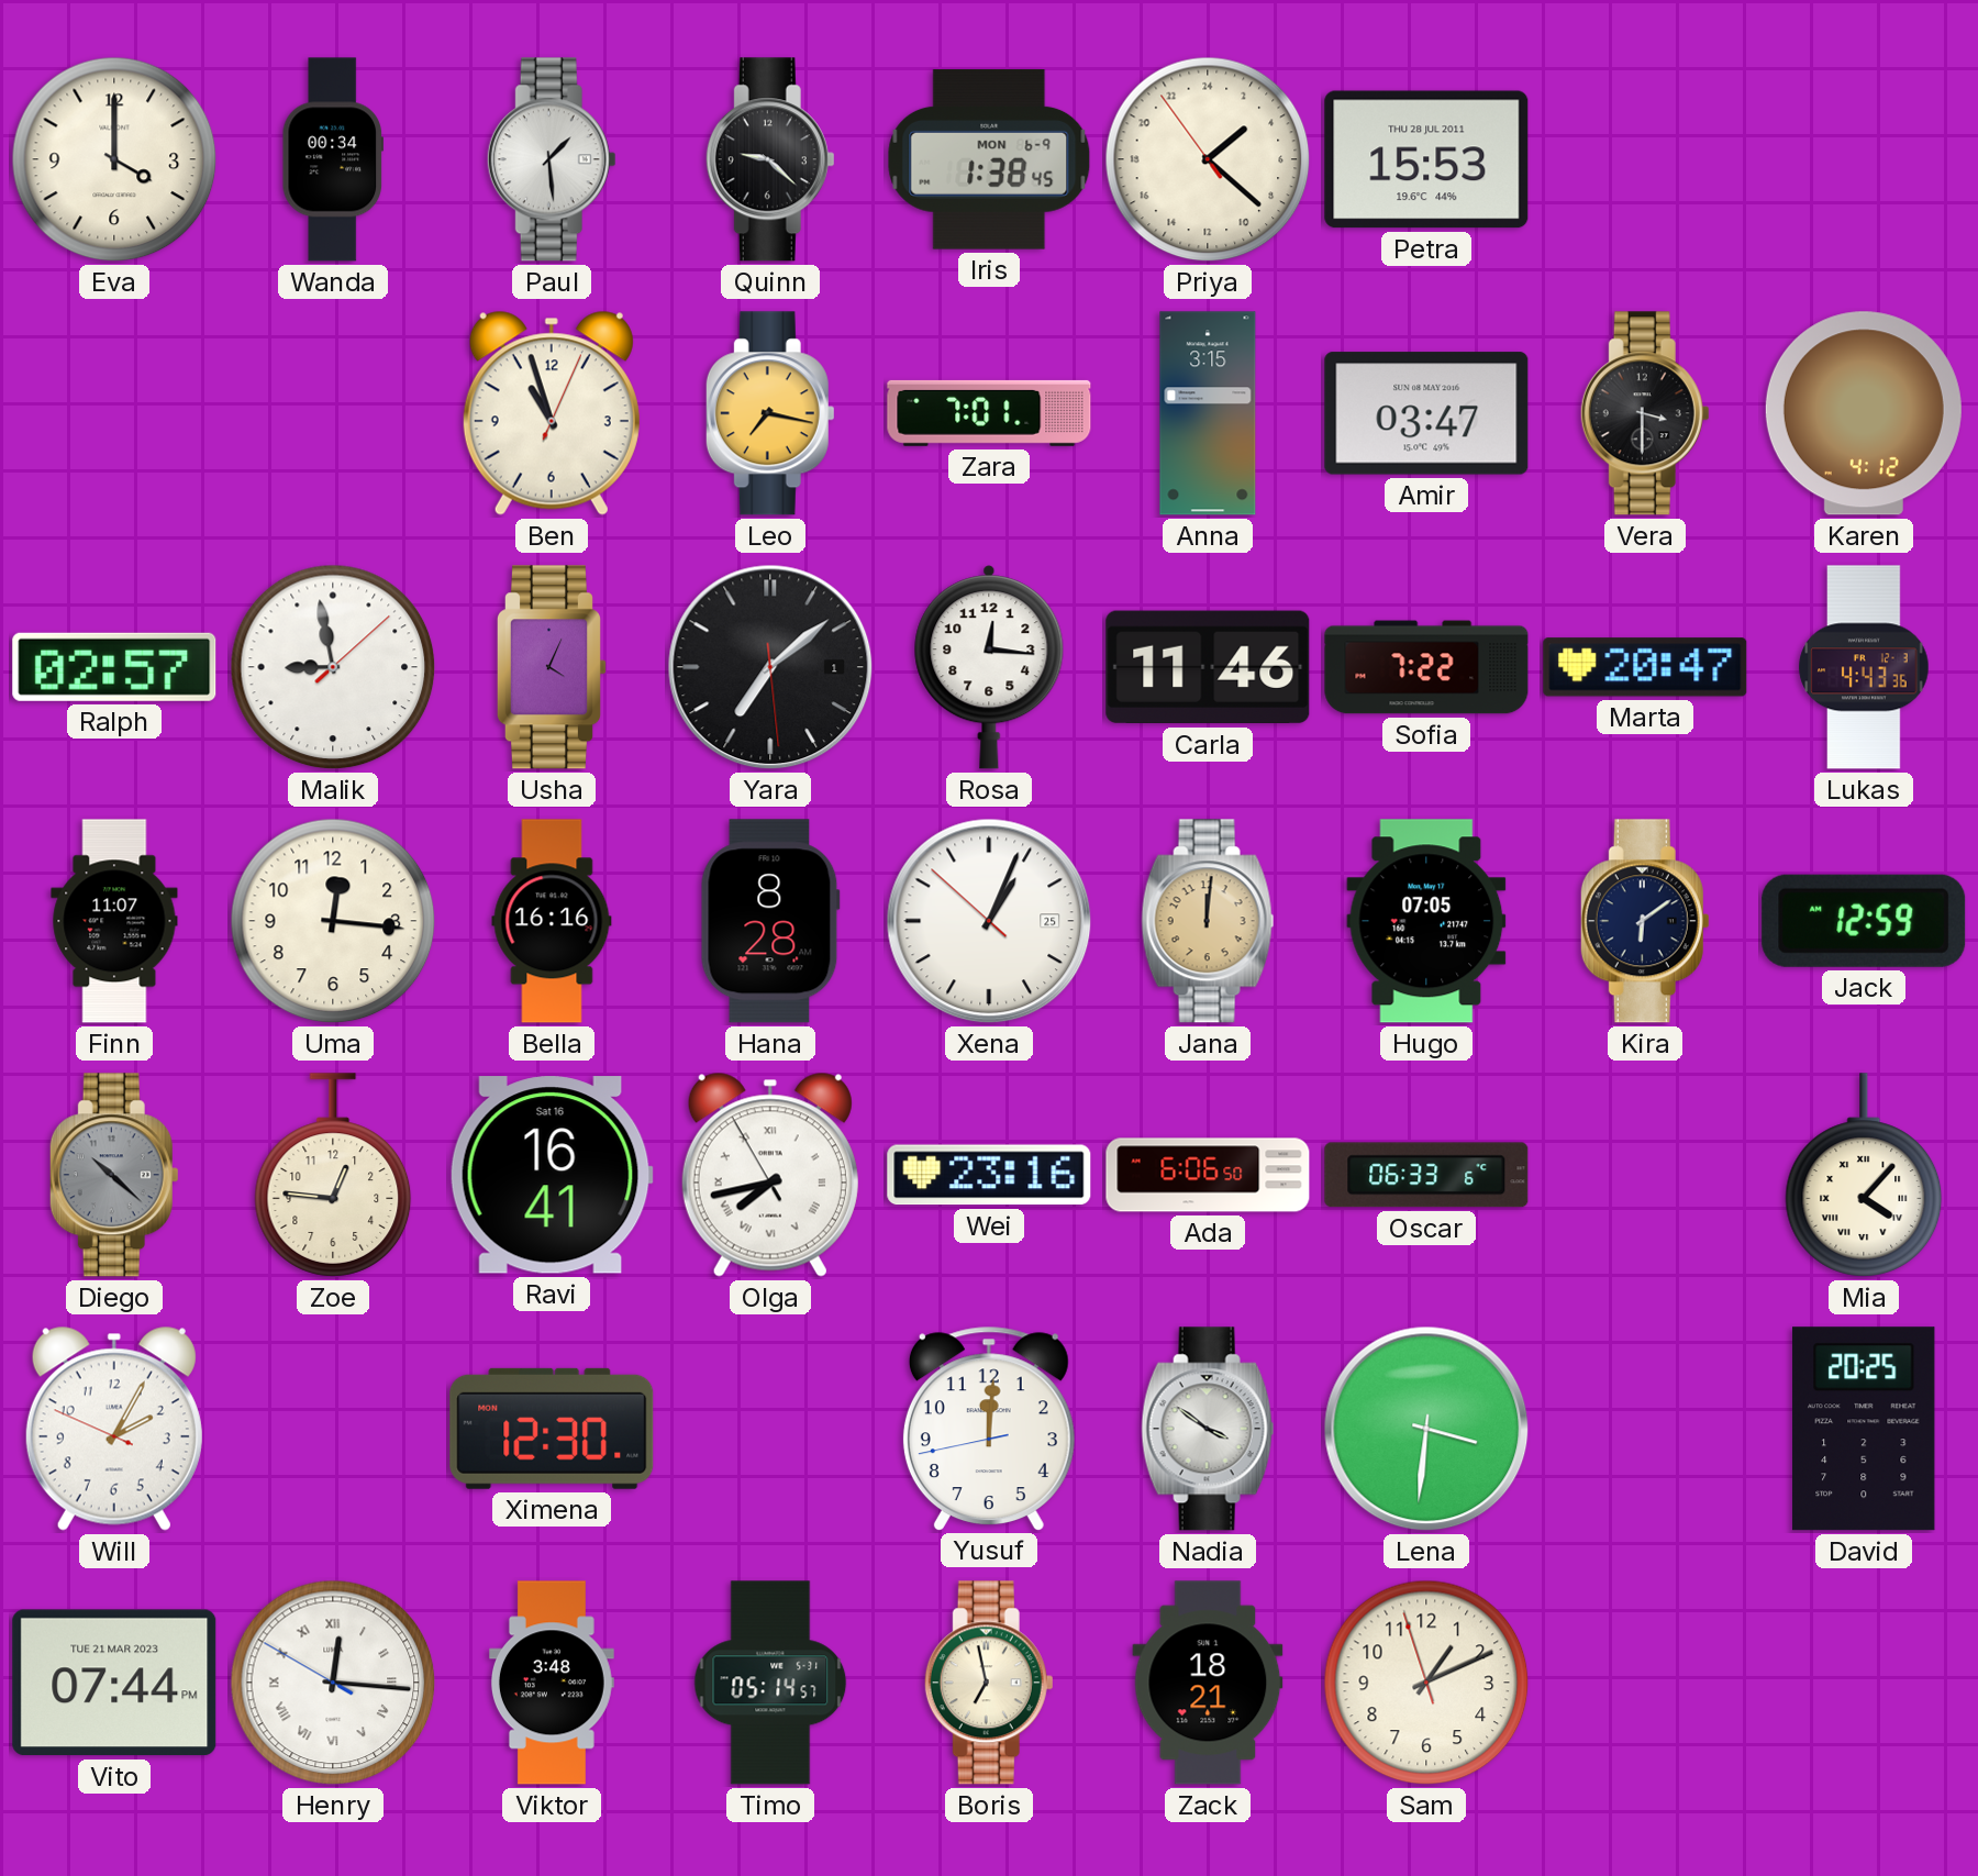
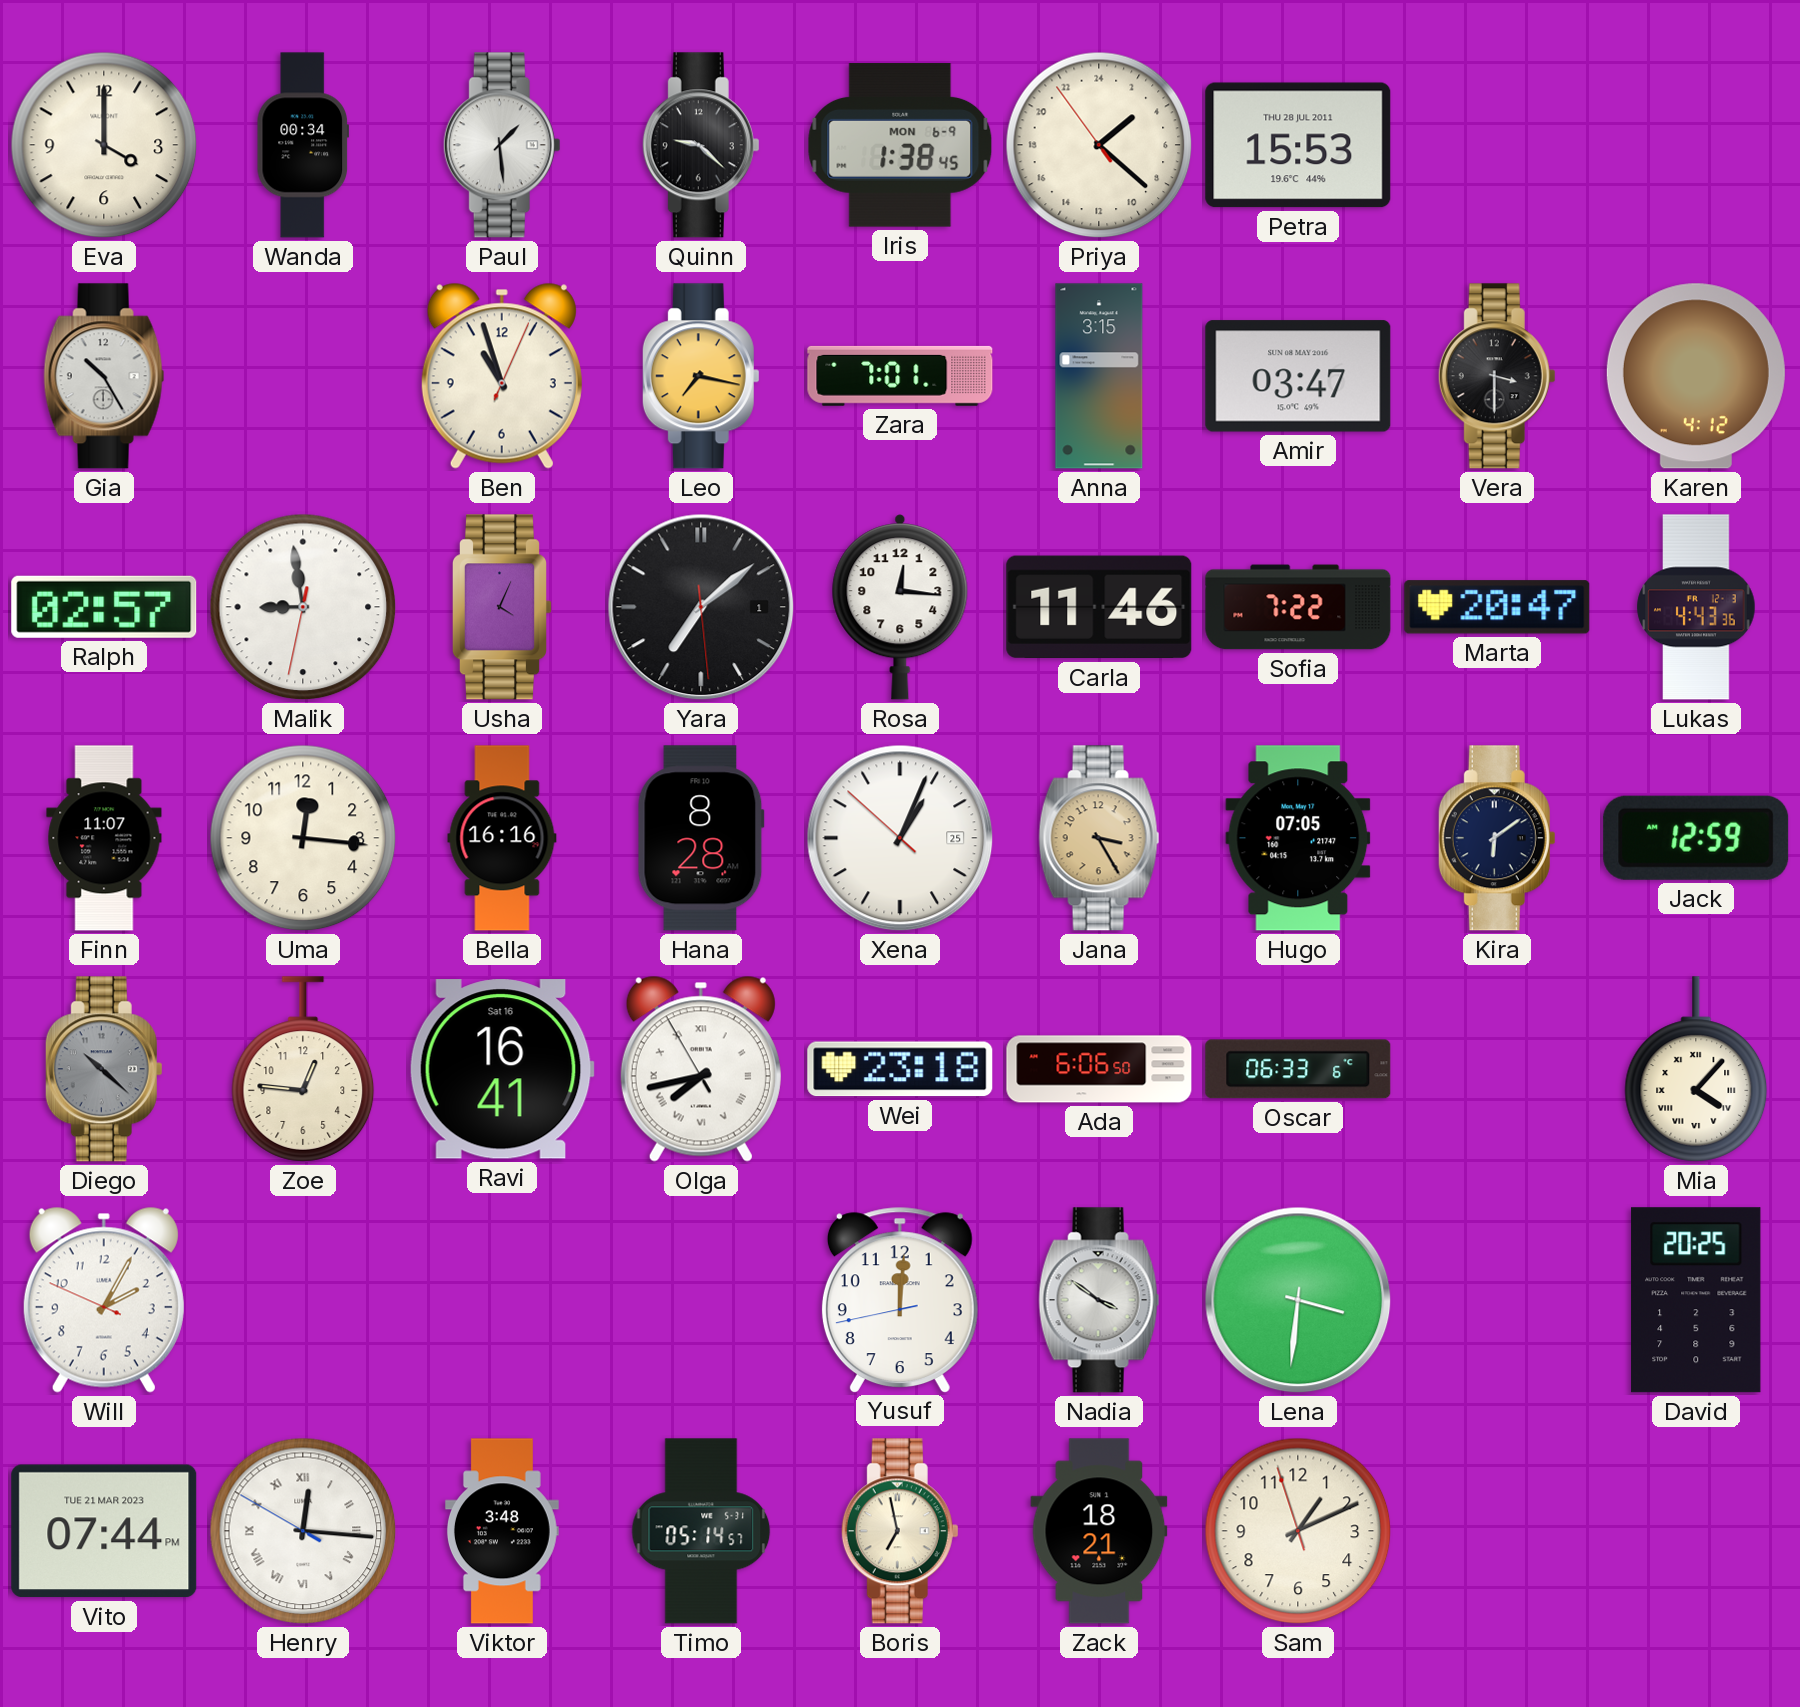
Gia: none -> 10:25
Malik: 8:58:08 -> 8:58:32
Jana: 12:01 -> 3:25
Wei: 23:16 -> 23:18
Ximena: 12:30 -> none
